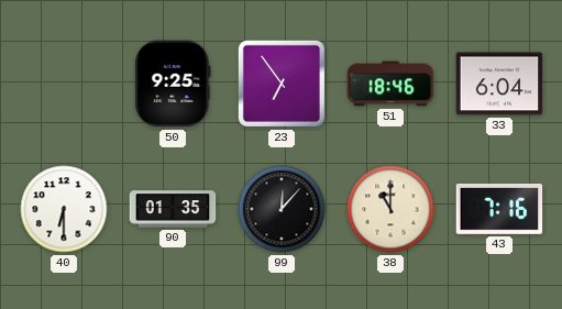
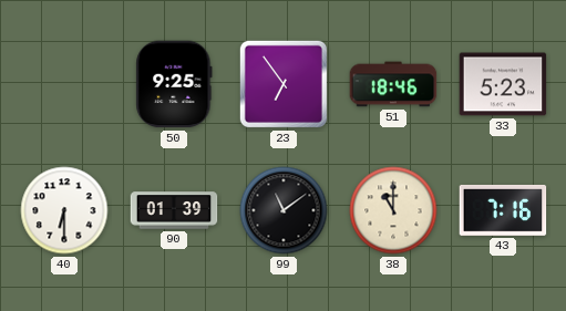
33: 6:04 -> 5:23
90: 01:35 -> 01:39
99: 12:07 -> 11:09
